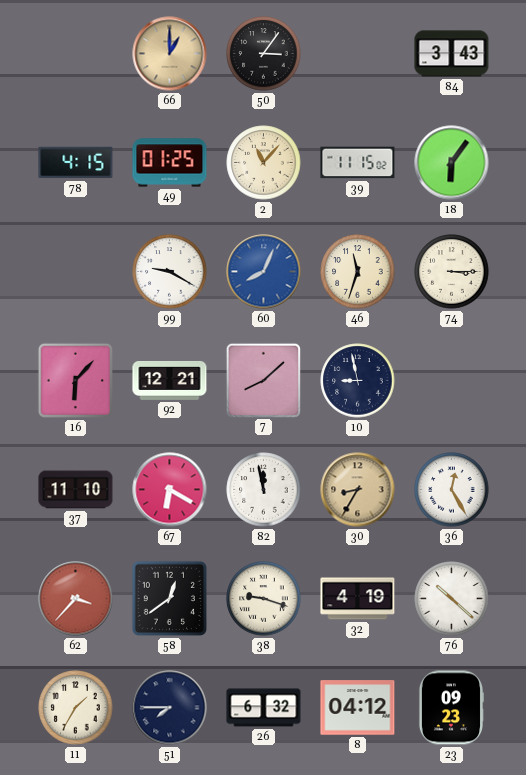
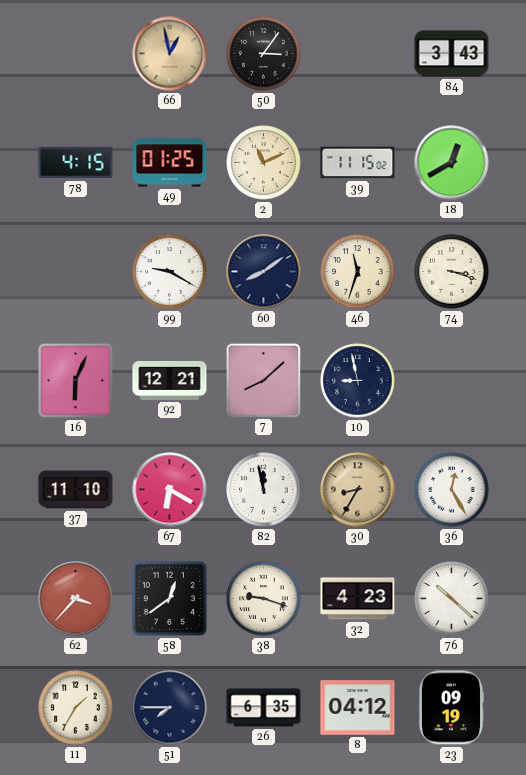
66: 1:00 -> 12:58
2: 11:07 -> 11:11
18: 6:06 -> 12:40
60: 8:04 -> 8:09
60 dial: blue -> navy
74: 3:15 -> 3:18
16: 6:07 -> 6:04
32: 4:19 -> 4:23
26: 6:32 -> 6:35
23: 09:23 -> 09:19
